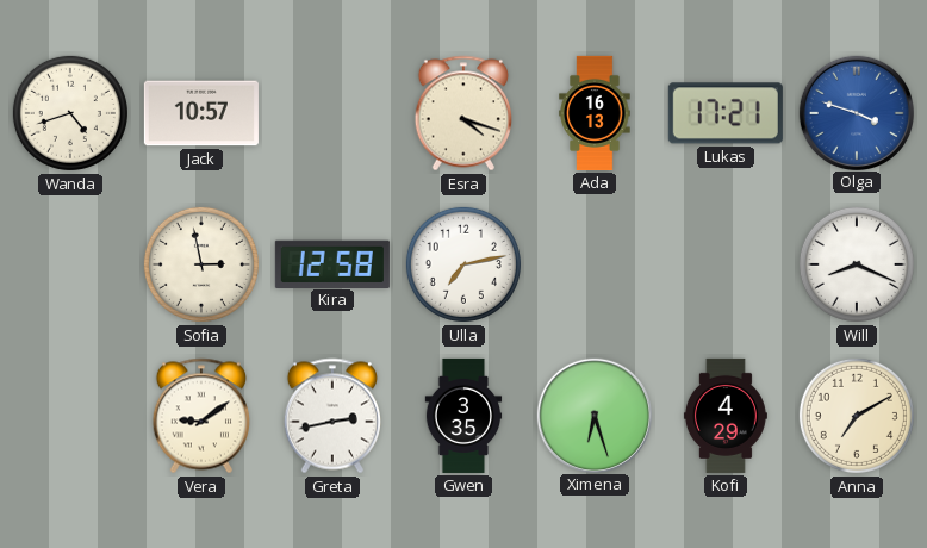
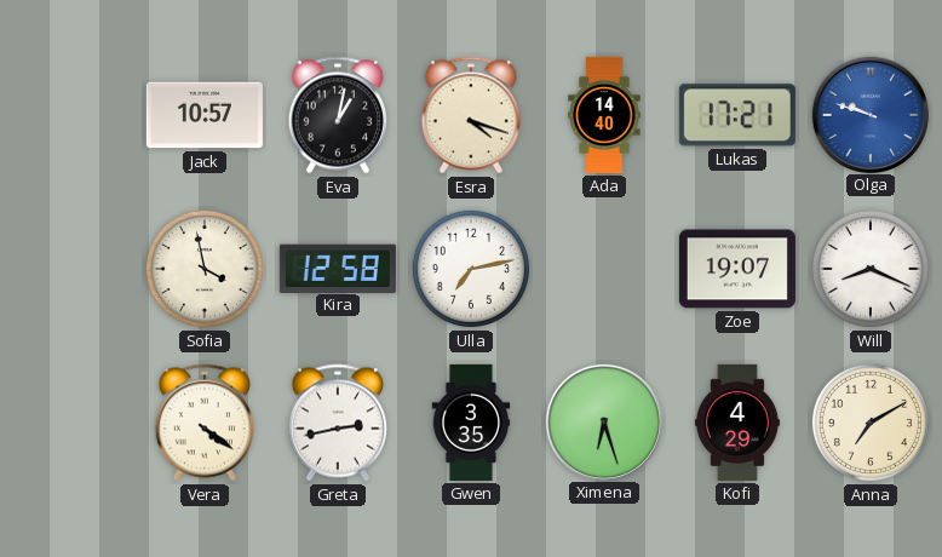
Wanda: 4:42 -> none
Eva: none -> 1:02
Ada: 16:13 -> 14:40
Olga: 3:48 -> 9:48
Sofia: 2:58 -> 3:58
Zoe: none -> 19:07
Vera: 9:09 -> 4:21
